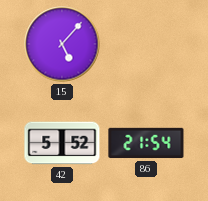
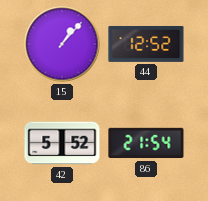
15: 5:07 -> 1:07
44: none -> 12:52
